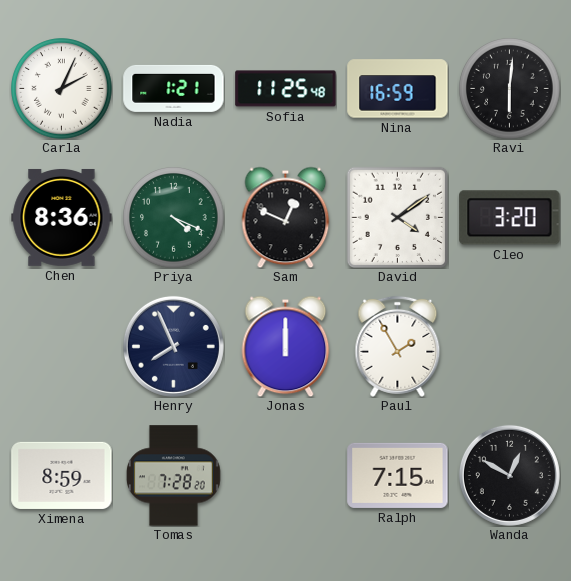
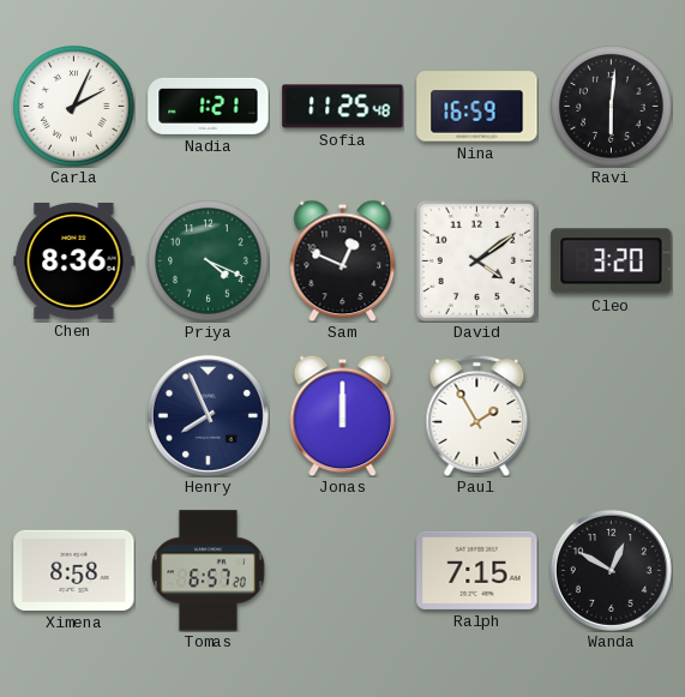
Ximena: 8:59 -> 8:58
Tomas: 7:28 -> 6:57
